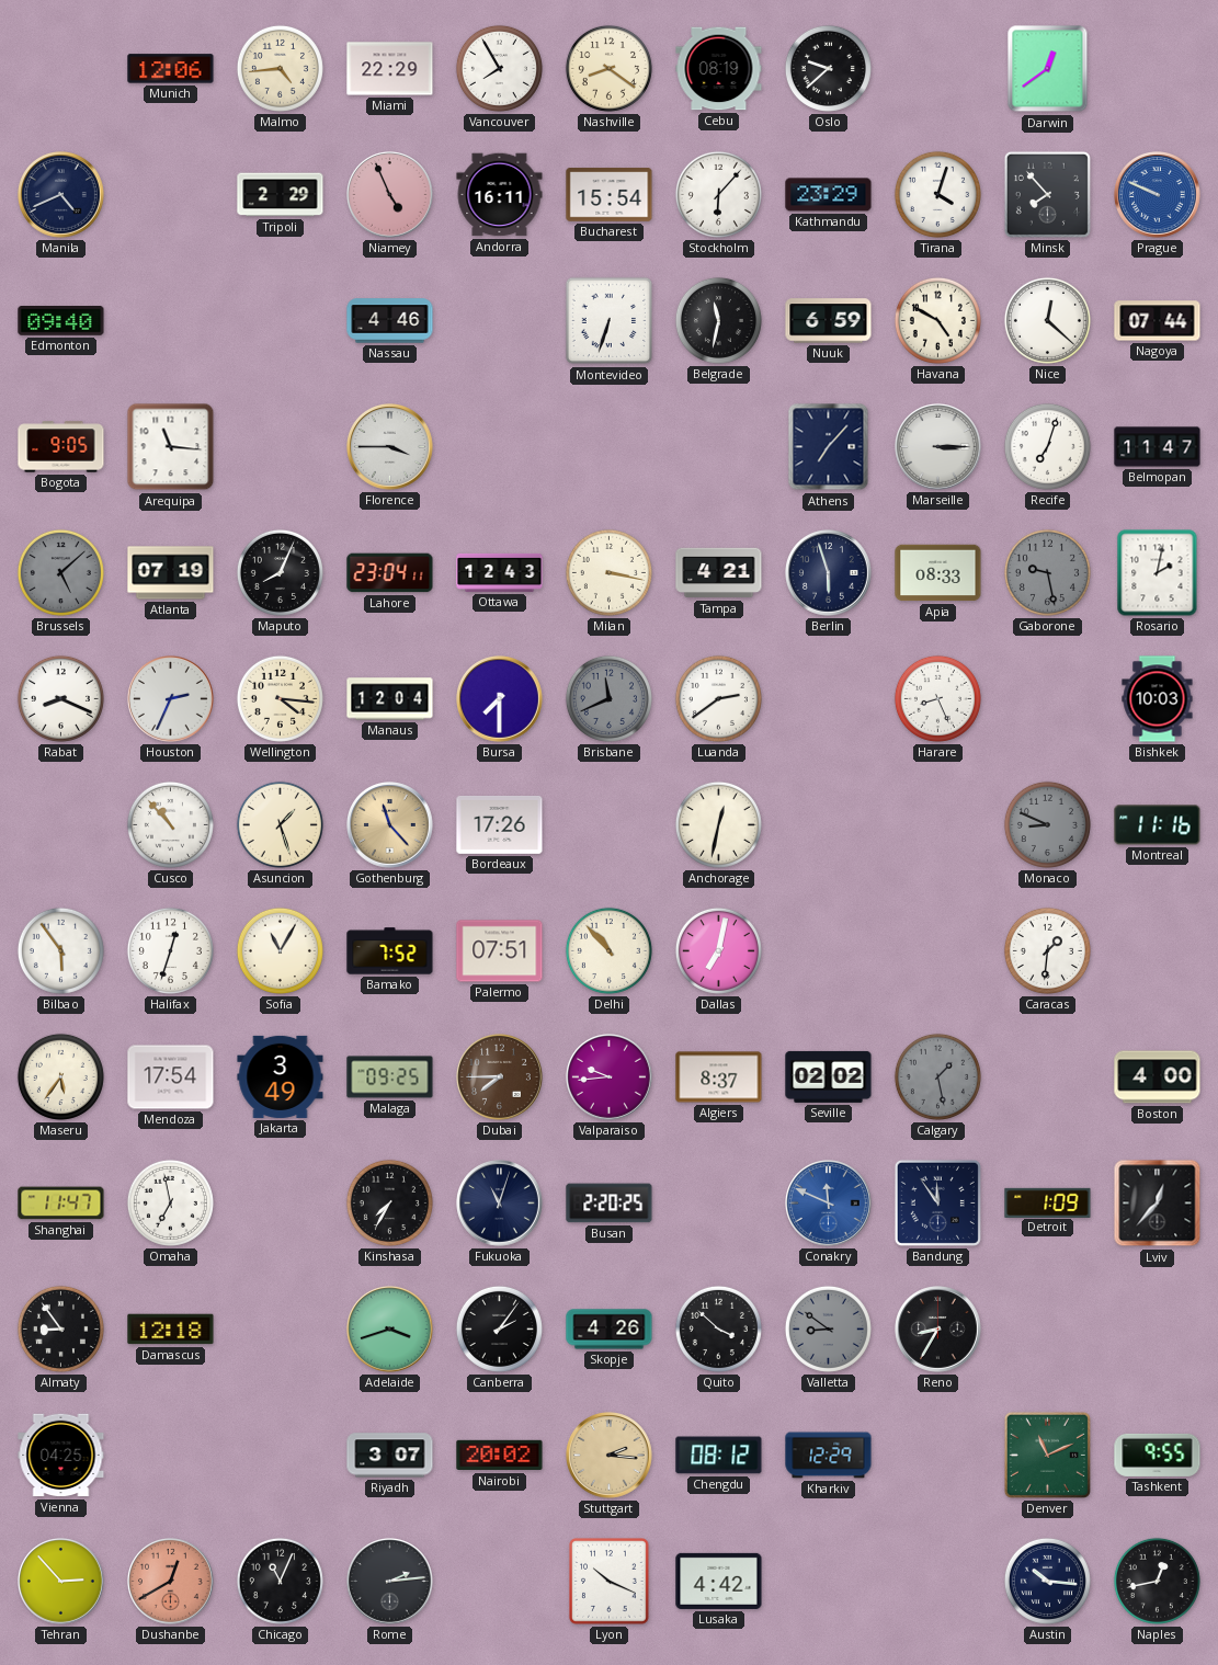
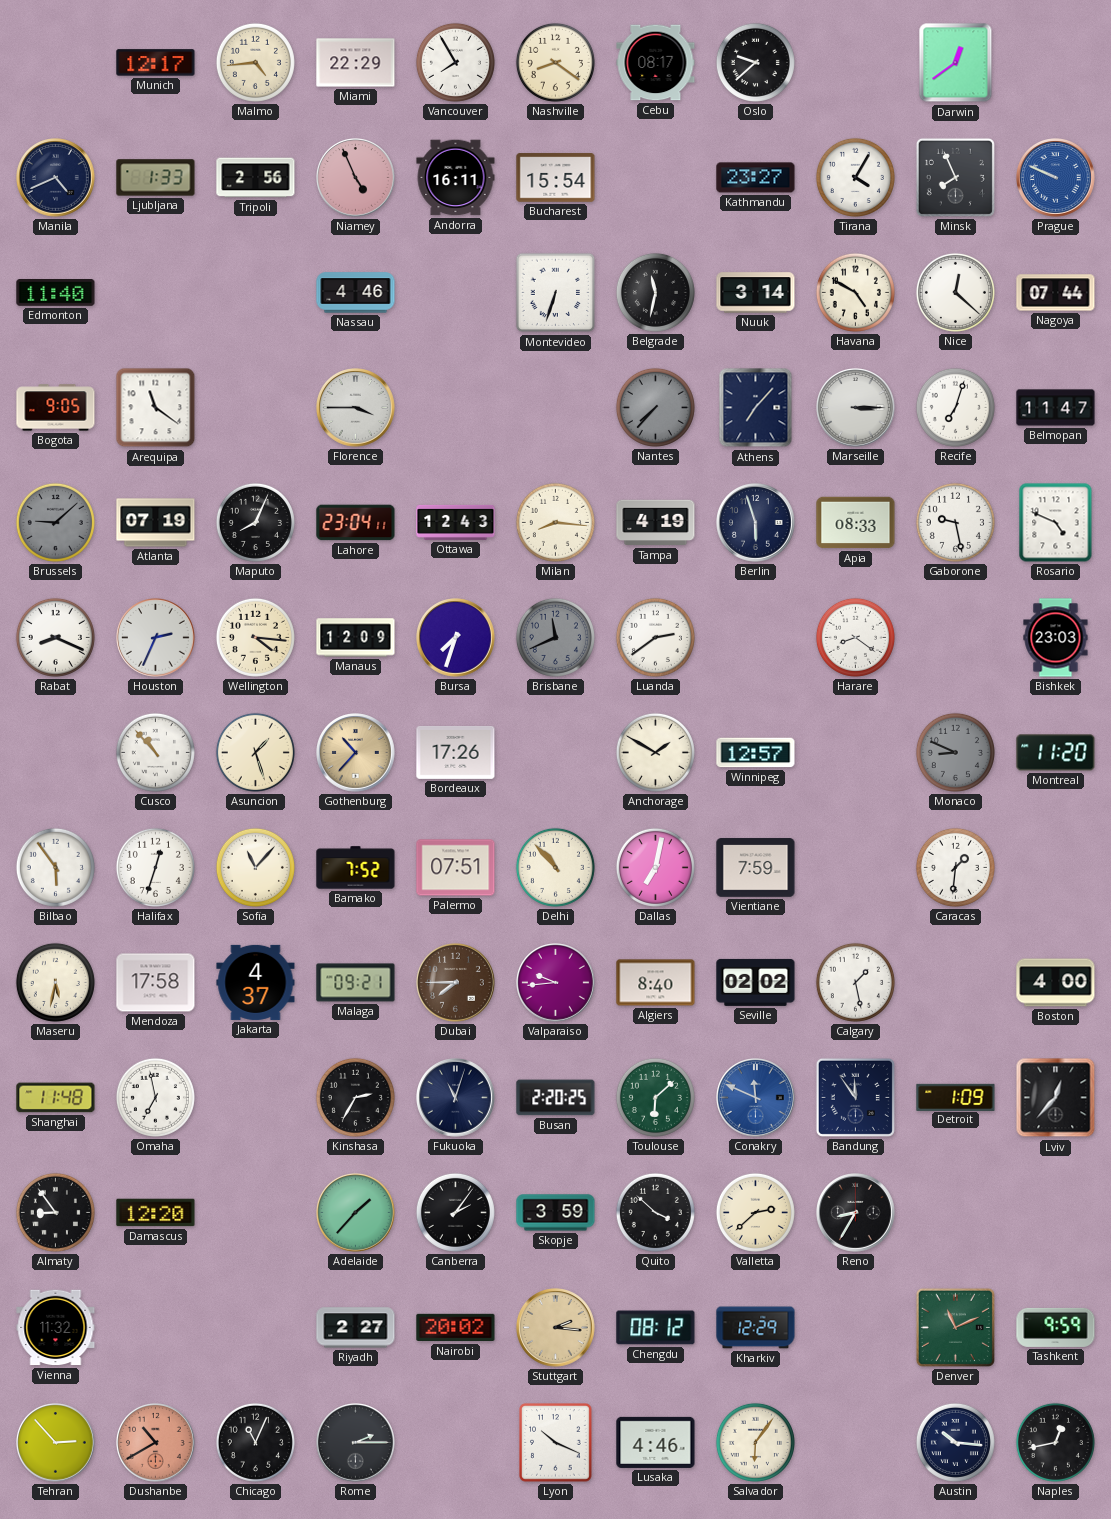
Munich: 12:06 -> 12:17
Cebu: 08:19 -> 08:17
Ljubljana: none -> 1:33
Tripoli: 2:29 -> 2:56
Stockholm: 6:07 -> none
Kathmandu: 23:29 -> 23:27
Tirana: 4:03 -> 4:05
Minsk: 7:53 -> 7:56
Edmonton: 09:40 -> 11:40
Nuuk: 6:59 -> 3:14
Arequipa: 11:16 -> 11:21
Nantes: none -> 7:37
Brussels: 5:08 -> 9:08
Milan: 3:17 -> 8:16
Tampa: 4:21 -> 4:19
Gaborone dial: grey -> white
Rosario: 2:02 -> 4:49
Manaus: 12:04 -> 12:09
Bursa: 7:30 -> 7:33
Harare: 8:26 -> 8:21
Bishkek: 10:03 -> 23:03
Gothenburg: 11:23 -> 10:37
Anchorage: 12:32 -> 1:50
Winnipeg: none -> 12:57
Montreal: 11:16 -> 11:20
Sofia: 11:05 -> 11:07
Vientiane: none -> 7:59
Maseru: 5:36 -> 5:32
Mendoza: 17:54 -> 17:58
Jakarta: 3:49 -> 4:37
Malaga: 09:25 -> 09:21
Algiers: 8:37 -> 8:40
Calgary dial: grey -> white
Shanghai: 11:47 -> 11:48
Kinshasa: 7:35 -> 2:35
Toulouse: none -> 6:08
Damascus: 12:18 -> 12:20
Adelaide: 3:42 -> 1:37
Skopje: 4:26 -> 3:59
Valletta: 8:51 -> 2:38
Valletta dial: grey -> cream
Vienna: 04:25 -> 11:32
Riyadh: 3:07 -> 2:27
Tashkent: 9:55 -> 9:59
Dushanbe: 12:40 -> 10:40
Rome: 2:14 -> 2:15
Lusaka: 4:42 -> 4:46
Salvador: none -> 6:06
